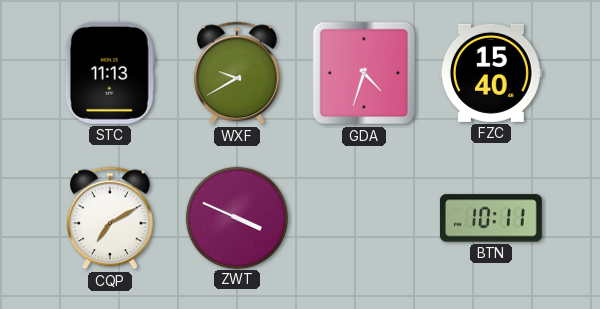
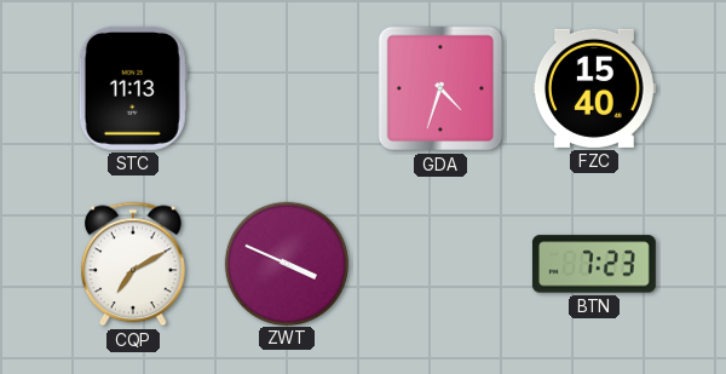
WXF: 9:40 -> none
BTN: 10:11 -> 7:23
